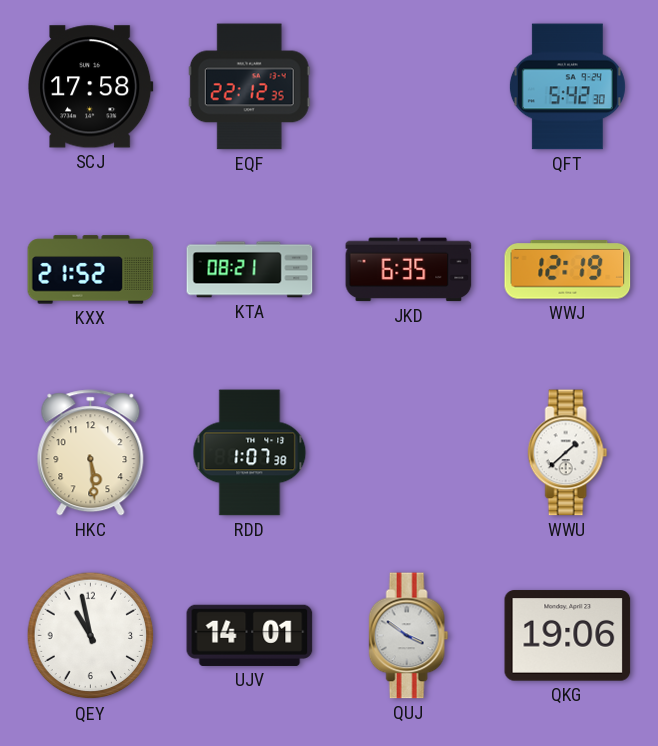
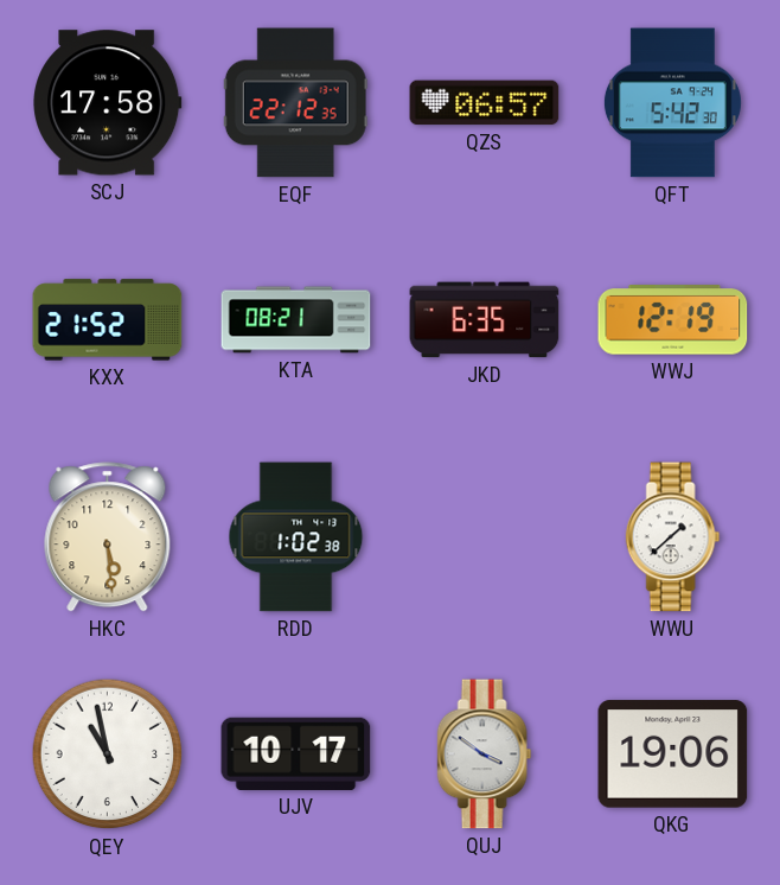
QZS: none -> 06:57
RDD: 1:07 -> 1:02
UJV: 14:01 -> 10:17
